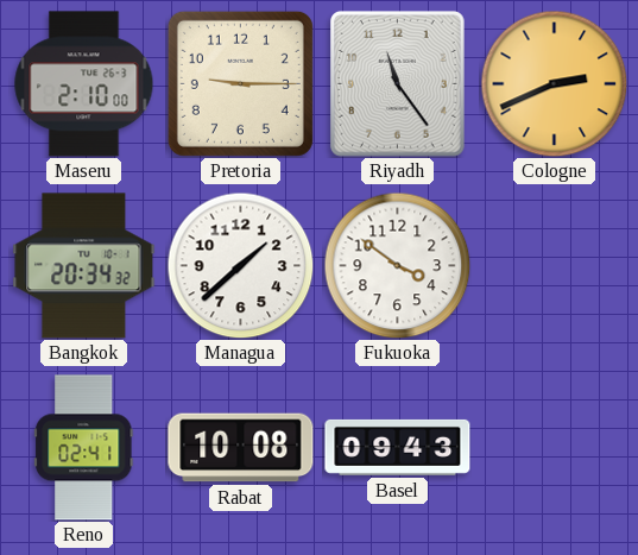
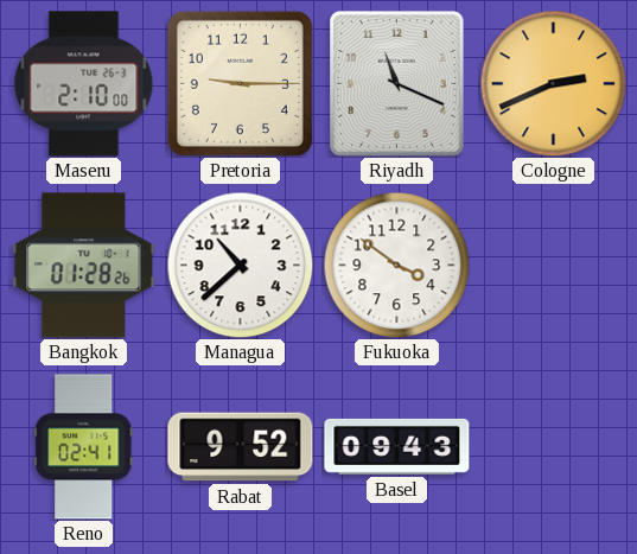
Riyadh: 11:24 -> 11:19
Bangkok: 20:34 -> 01:28
Managua: 1:38 -> 10:38
Rabat: 10:08 -> 9:52
